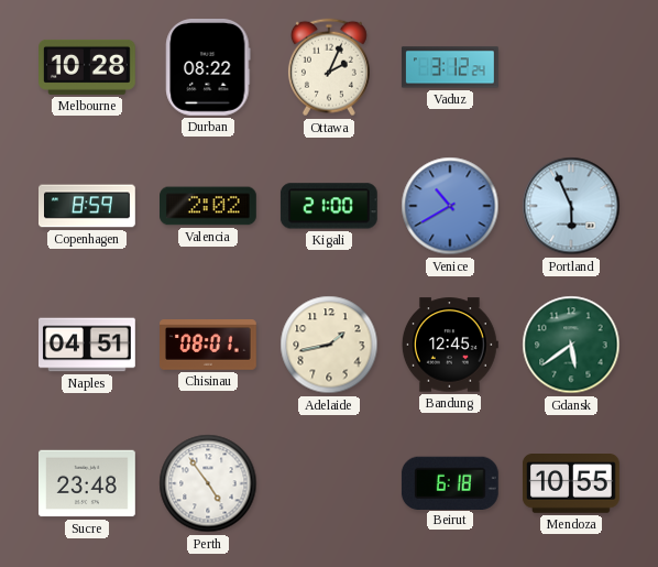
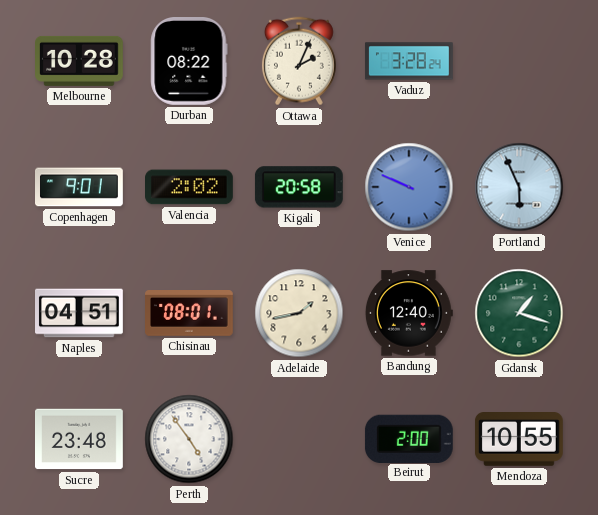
Vaduz: 3:12 -> 3:28
Copenhagen: 8:59 -> 9:01
Kigali: 21:00 -> 20:58
Venice: 10:40 -> 9:49
Bandung: 12:45 -> 12:40
Gdansk: 5:39 -> 1:18
Beirut: 6:18 -> 2:00
